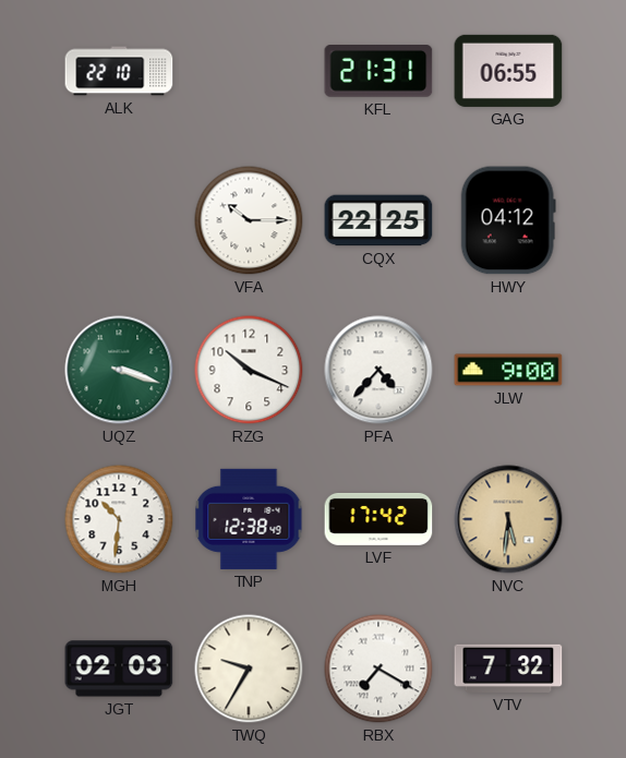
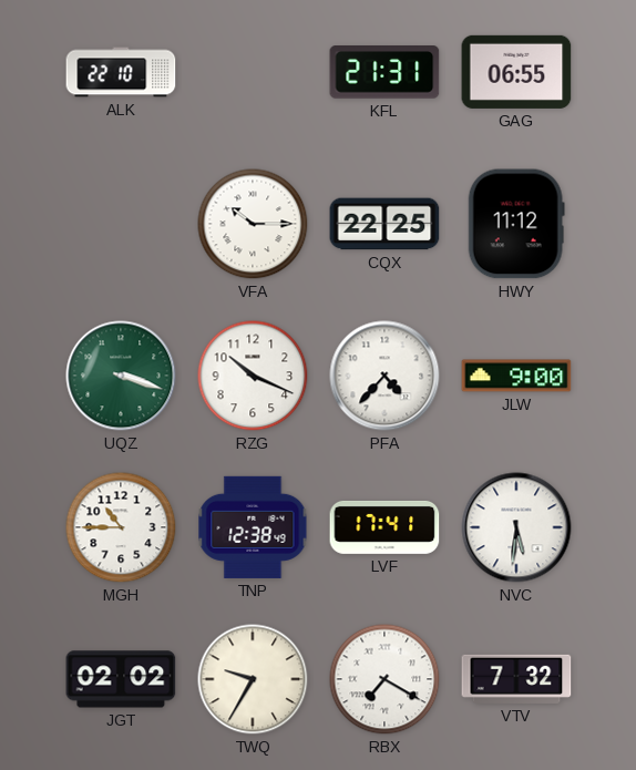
HWY: 04:12 -> 11:12
MGH: 10:31 -> 10:45
LVF: 17:42 -> 17:41
NVC dial: champagne -> white
JGT: 02:03 -> 02:02
